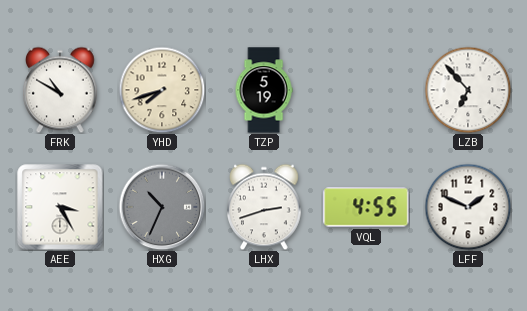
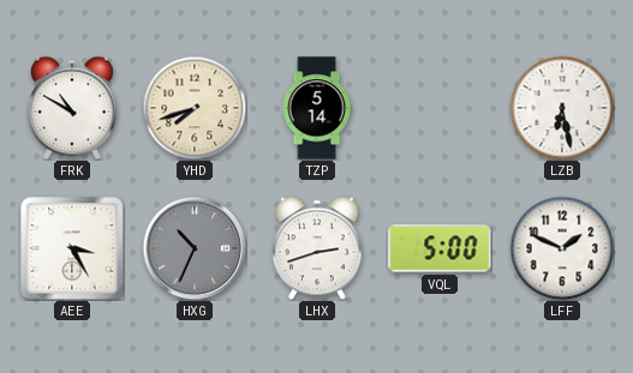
TZP: 5:19 -> 5:14
LZB: 6:53 -> 6:28
VQL: 4:55 -> 5:00
